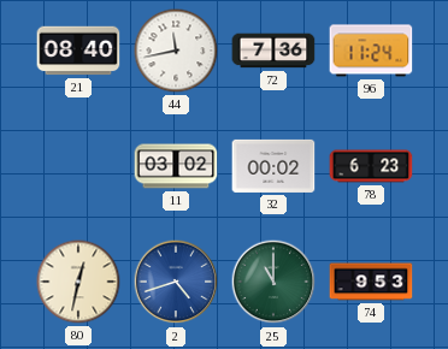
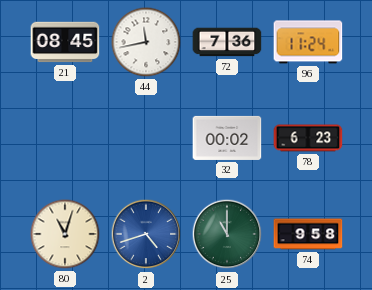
21: 08:40 -> 08:45
11: 03:02 -> none
80: 12:32 -> 11:03
74: 9:53 -> 9:58
